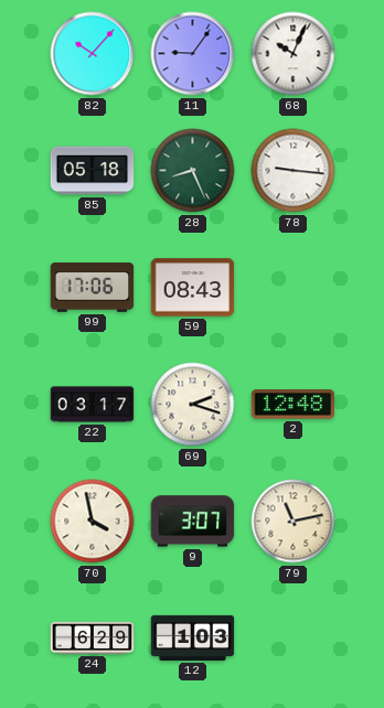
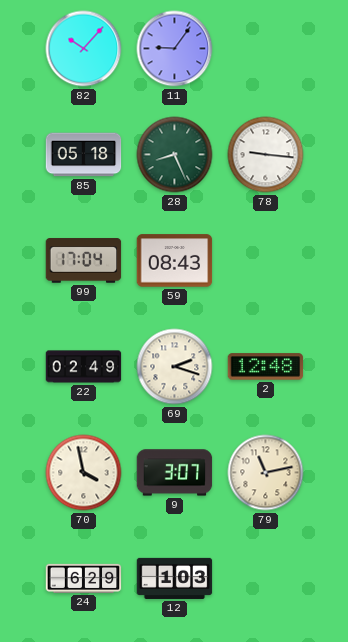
68: 10:04 -> none
99: 17:06 -> 17:04
22: 03:17 -> 02:49
